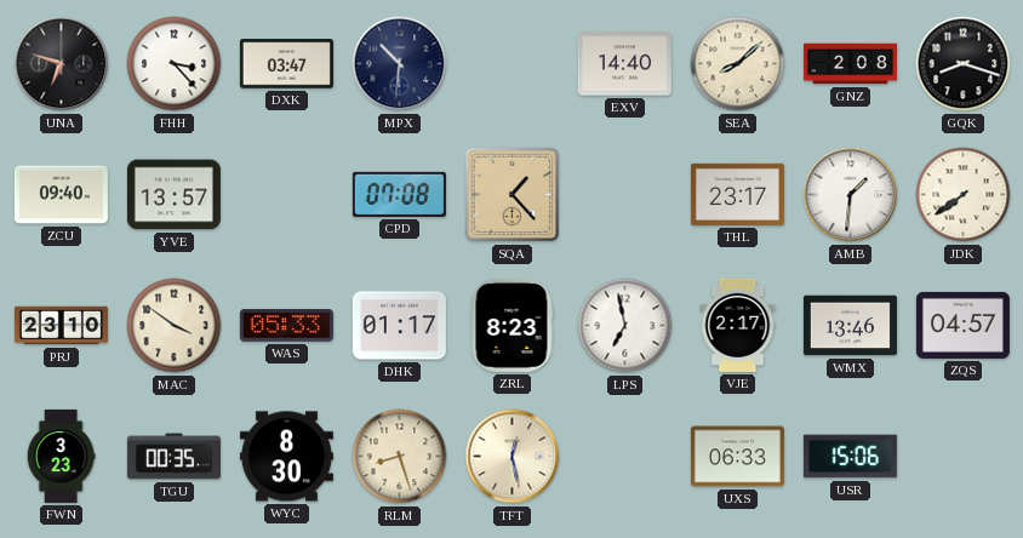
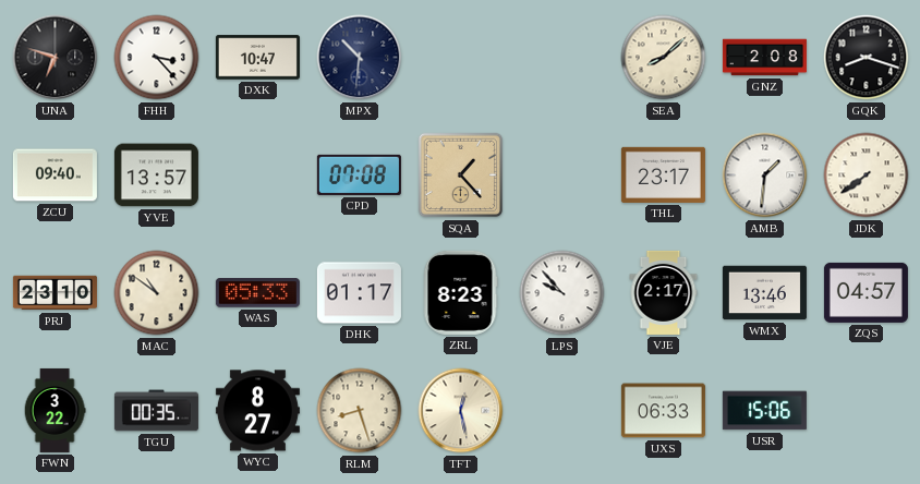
DXK: 03:47 -> 10:47
EXV: 14:40 -> none
MAC: 3:51 -> 10:51
LPS: 6:58 -> 9:53
FWN: 3:23 -> 3:22
WYC: 8:30 -> 8:27
